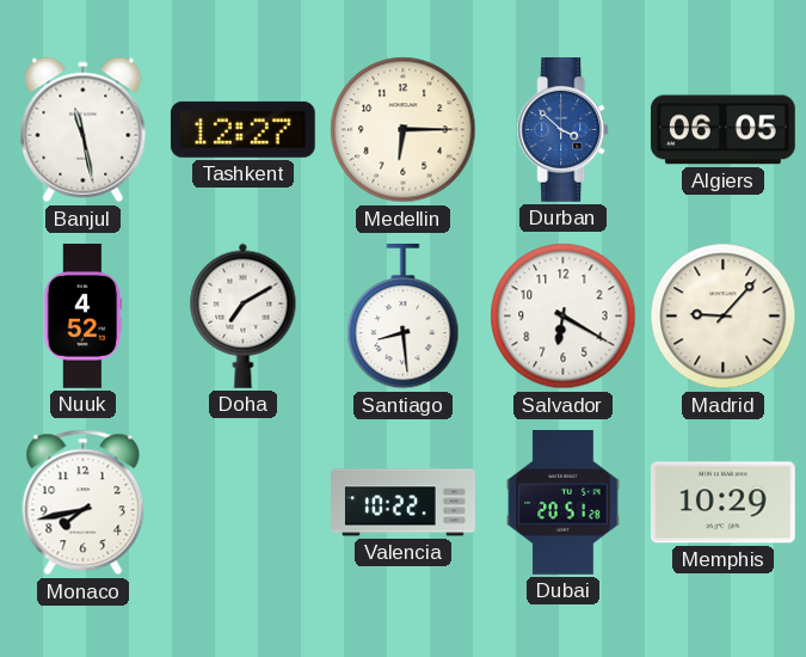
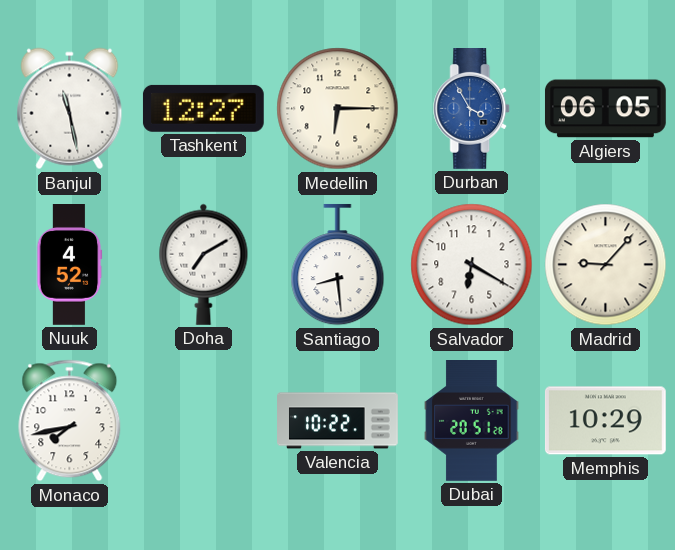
Durban: 3:52 -> 3:55
